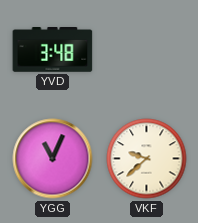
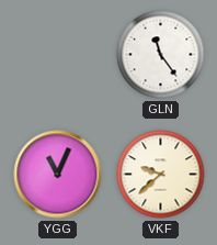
YVD: 3:48 -> none
GLN: none -> 11:24
